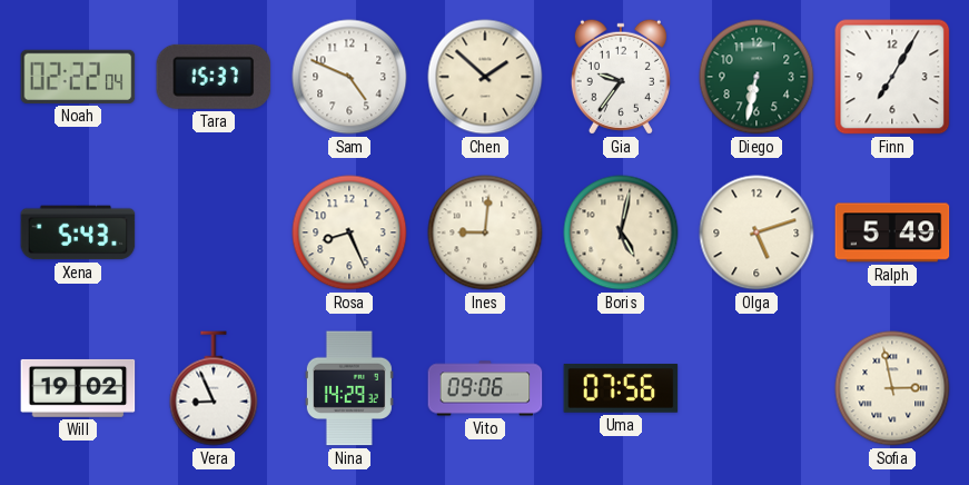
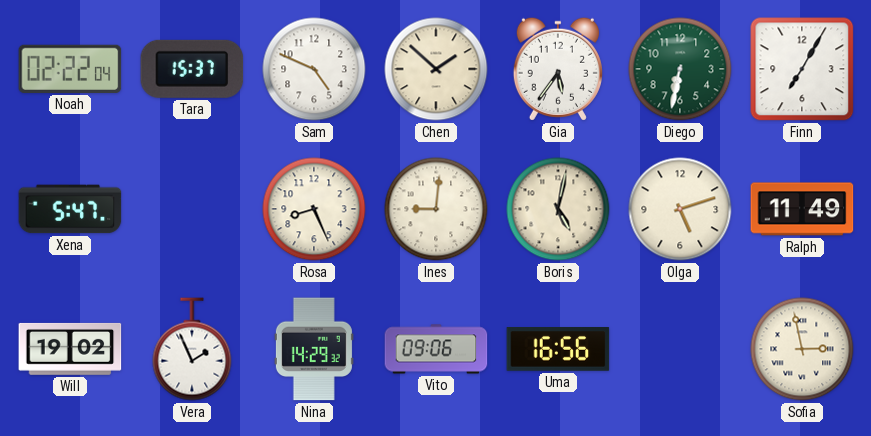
Gia: 9:36 -> 5:36
Xena: 5:43 -> 5:47
Ralph: 5:49 -> 11:49
Vera: 8:56 -> 1:56
Uma: 07:56 -> 16:56
